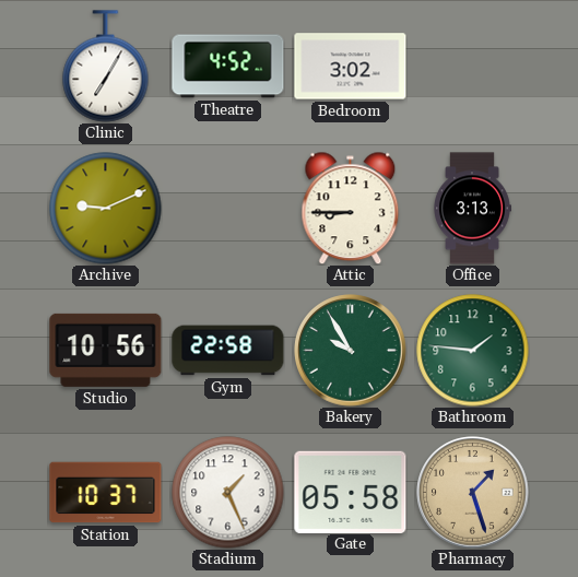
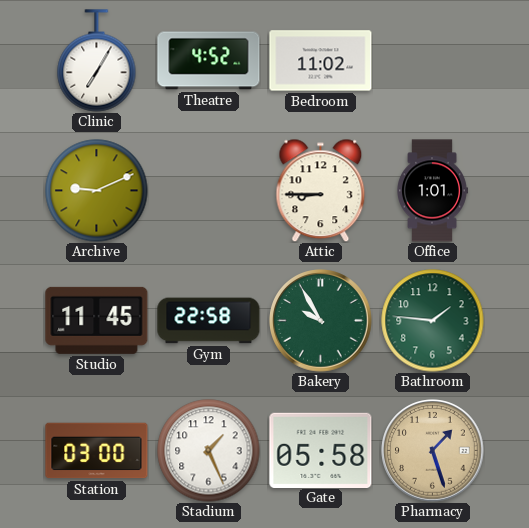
Bedroom: 3:02 -> 11:02
Office: 3:13 -> 1:01
Studio: 10:56 -> 11:45
Station: 10:37 -> 03:00
